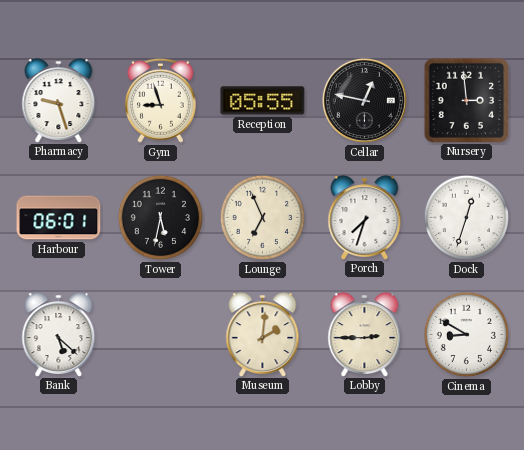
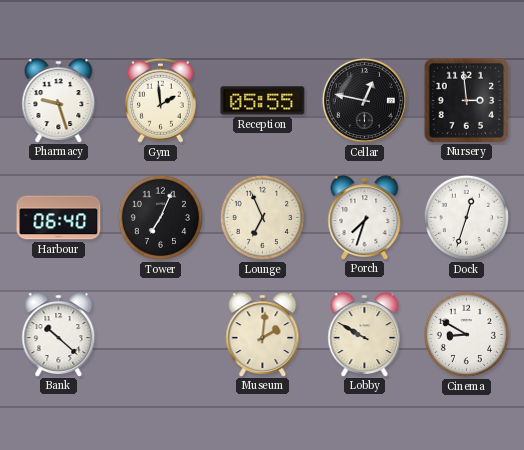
Gym: 8:57 -> 1:59
Harbour: 06:01 -> 06:40
Tower: 5:32 -> 7:04
Bank: 5:22 -> 10:22
Lobby: 2:45 -> 9:50
